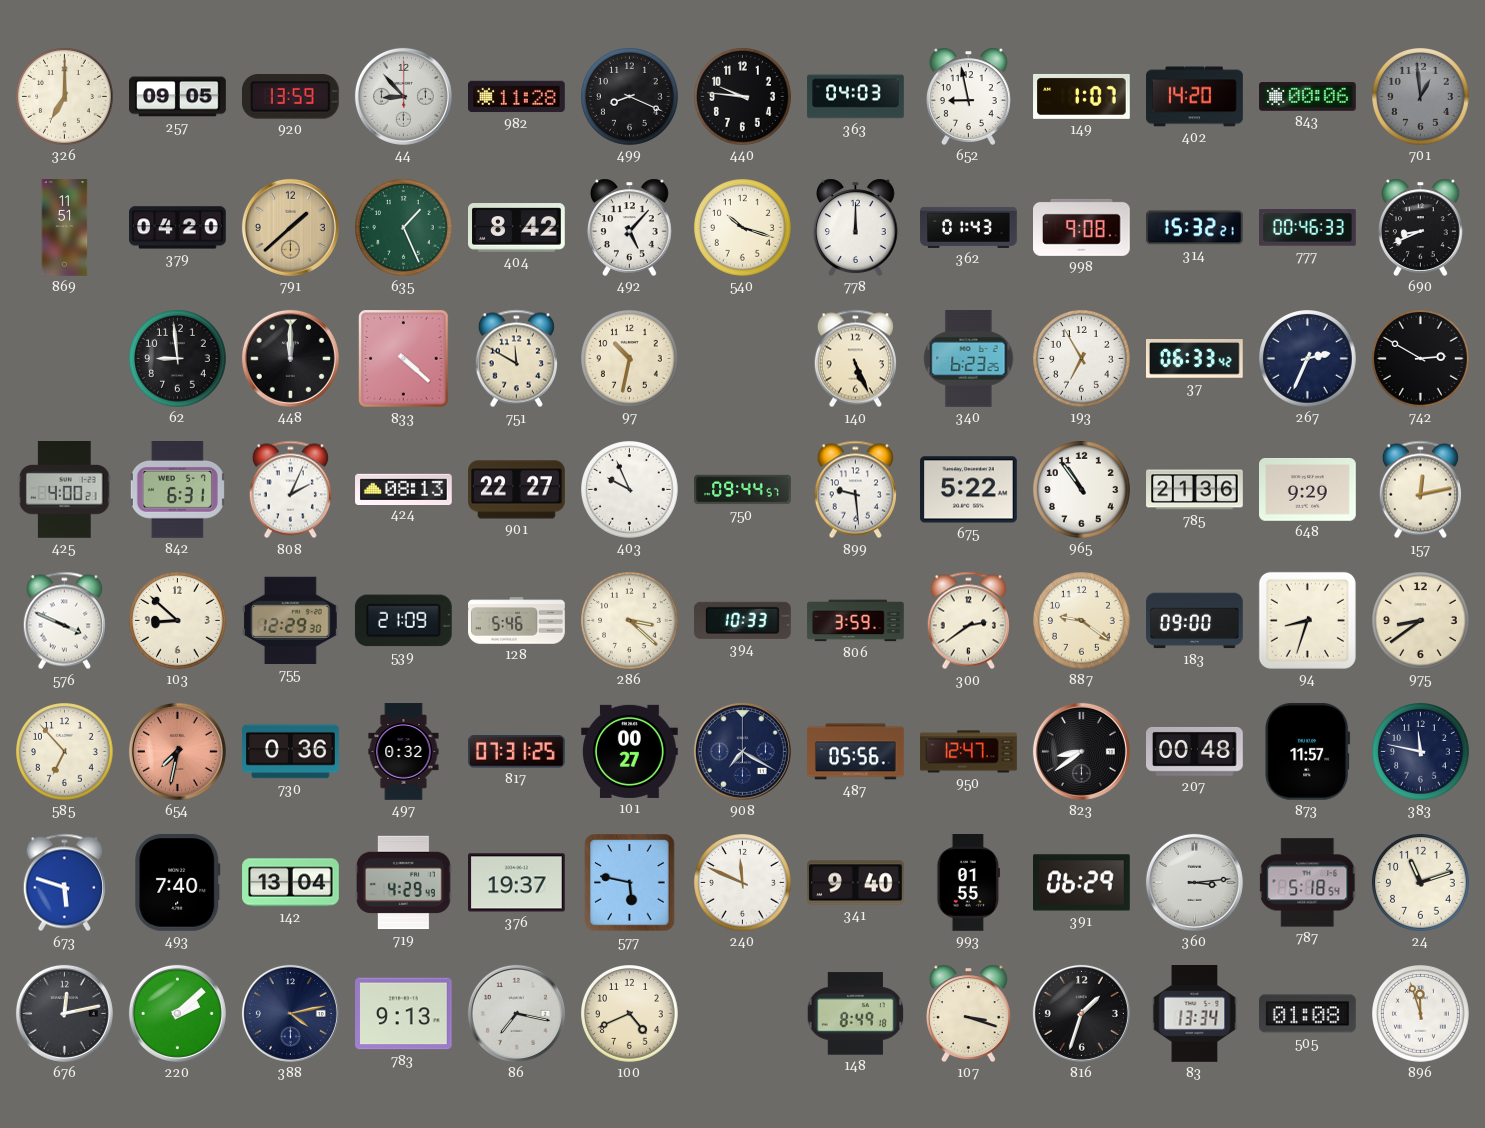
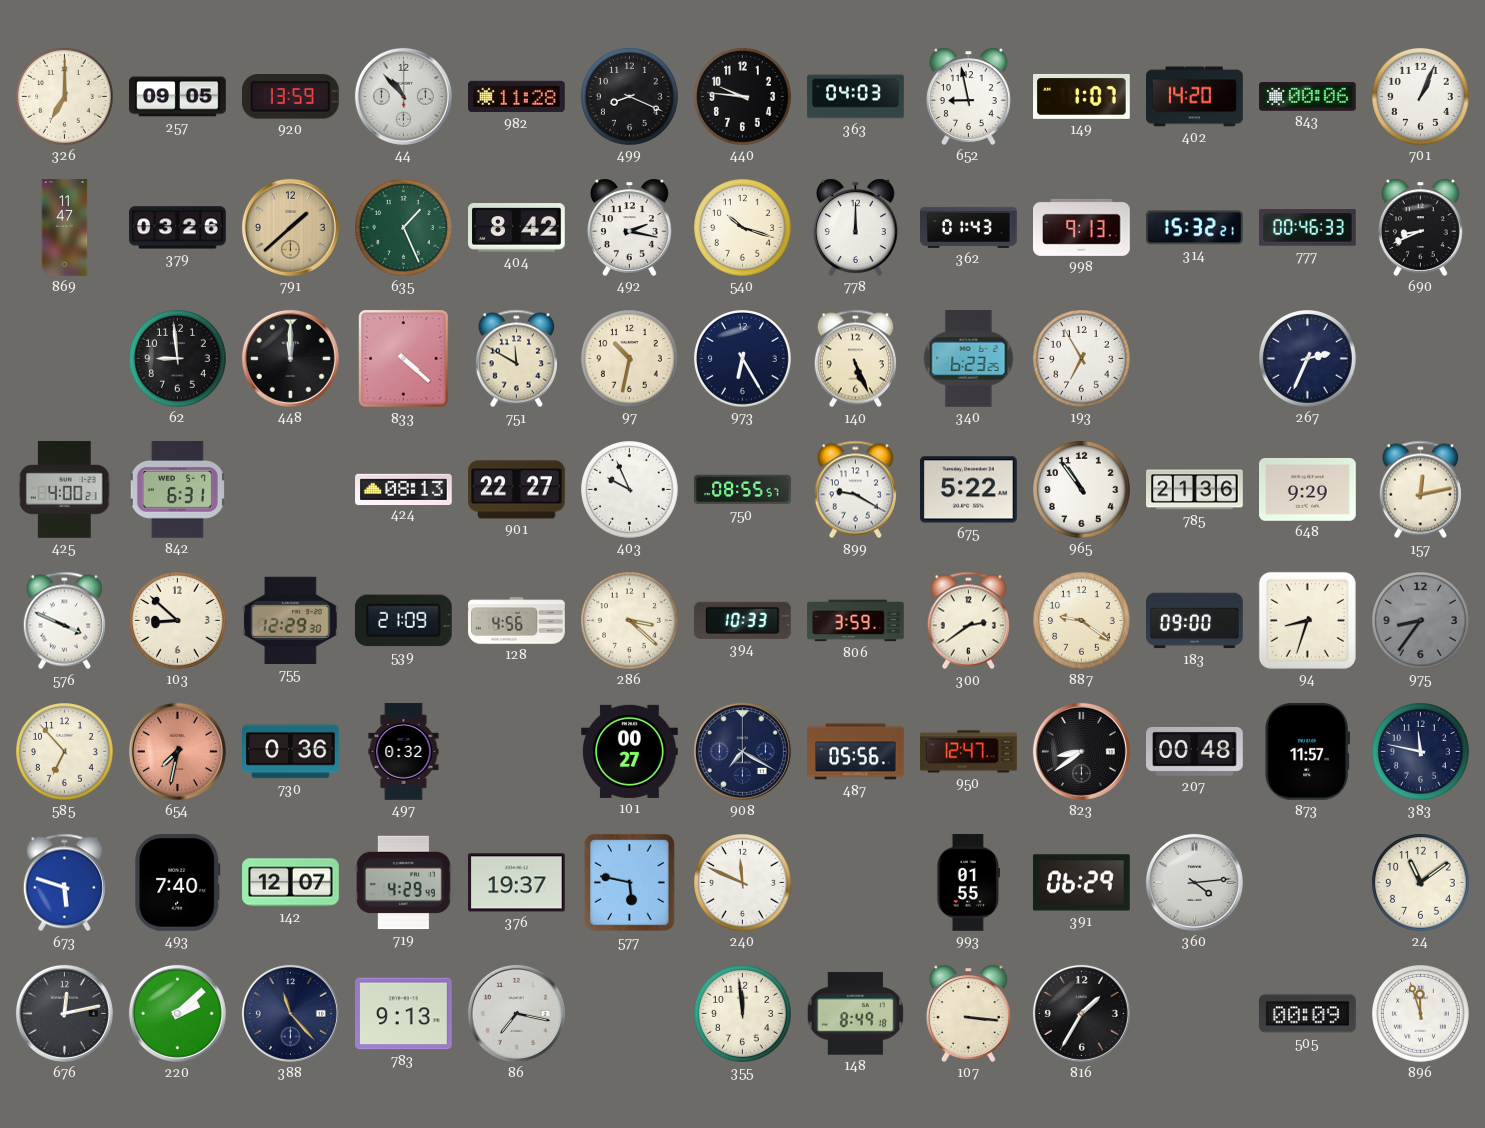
44: 8:53 -> 10:53
701: 12:59 -> 1:04
701 dial: grey -> white
869: 11:51 -> 11:47
379: 04:20 -> 03:26
492: 5:07 -> 2:17
998: 9:08 -> 9:13
973: none -> 6:25
37: 06:33 -> none
742: 2:50 -> none
808: 2:04 -> none
750: 09:44 -> 08:55
899: 9:29 -> 9:20
128: 5:46 -> 4:56
975: 8:39 -> 8:36
975 dial: cream -> grey
817: 07:31 -> none
142: 13:04 -> 12:07
341: 9:40 -> none
360: 3:14 -> 4:14
787: 5:18 -> none
24: 11:12 -> 11:09
388: 4:13 -> 11:23
100: 4:41 -> none
355: none -> 11:59
107: 3:18 -> 3:16
816: 1:33 -> 1:35
83: 13:34 -> none
505: 01:08 -> 00:09
